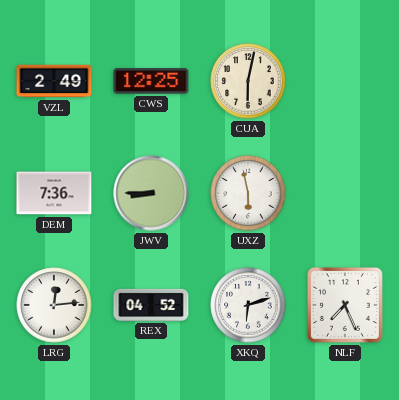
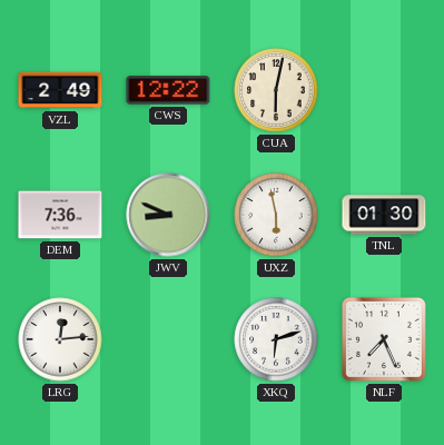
CWS: 12:25 -> 12:22
JWV: 8:45 -> 8:49
TNL: none -> 01:30
REX: 04:52 -> none
